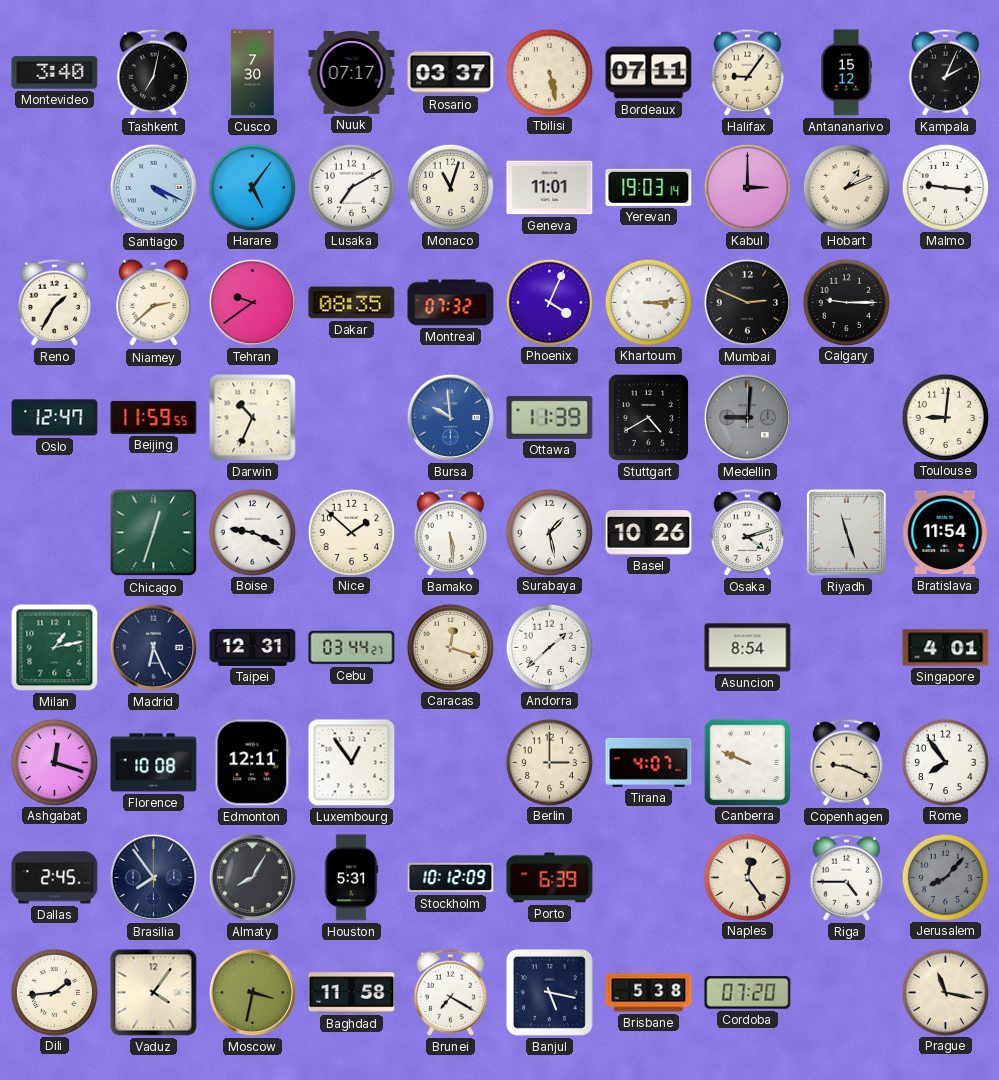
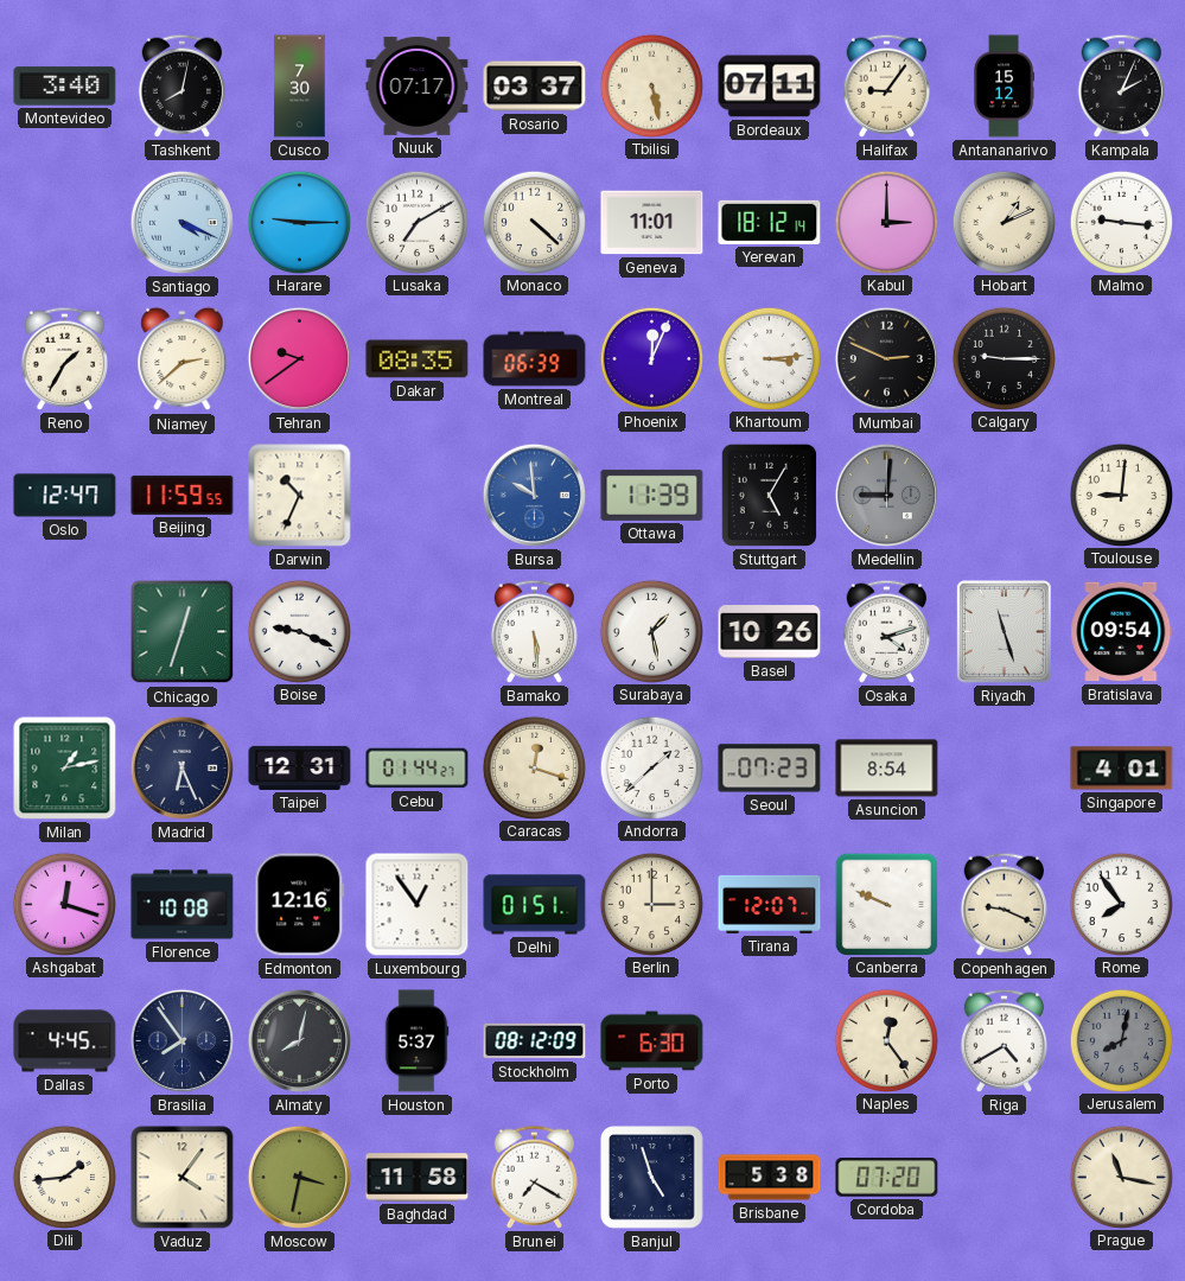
Tashkent: 7:02 -> 8:02
Harare: 5:06 -> 9:15
Monaco: 11:03 -> 4:22
Yerevan: 19:03 -> 18:12
Montreal: 07:32 -> 06:39
Phoenix: 4:04 -> 12:04
Stuttgart: 4:40 -> 5:05
Nice: 1:52 -> none
Bratislava: 11:54 -> 09:54
Cebu: 03:44 -> 01:44
Seoul: none -> 07:23
Edmonton: 12:11 -> 12:16
Delhi: none -> 01:51
Tirana: 4:07 -> 12:07
Dallas: 2:45 -> 4:45
Almaty: 8:05 -> 8:02
Houston: 5:31 -> 5:37
Stockholm: 10:12 -> 08:12
Porto: 6:39 -> 6:30
Riga: 4:45 -> 4:40
Jerusalem: 8:07 -> 8:02
Banjul: 5:17 -> 4:57
